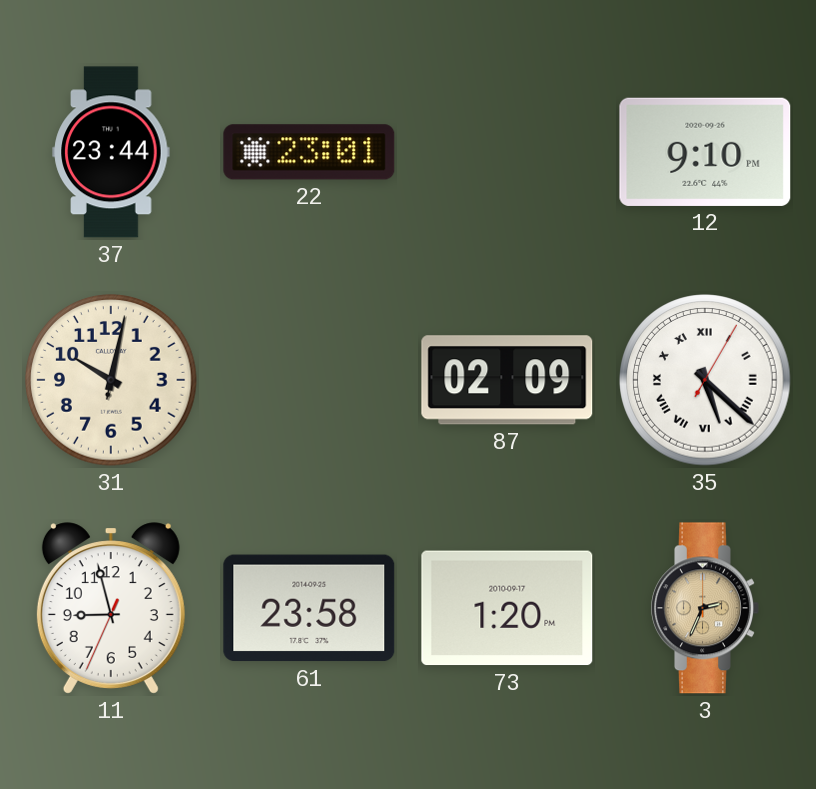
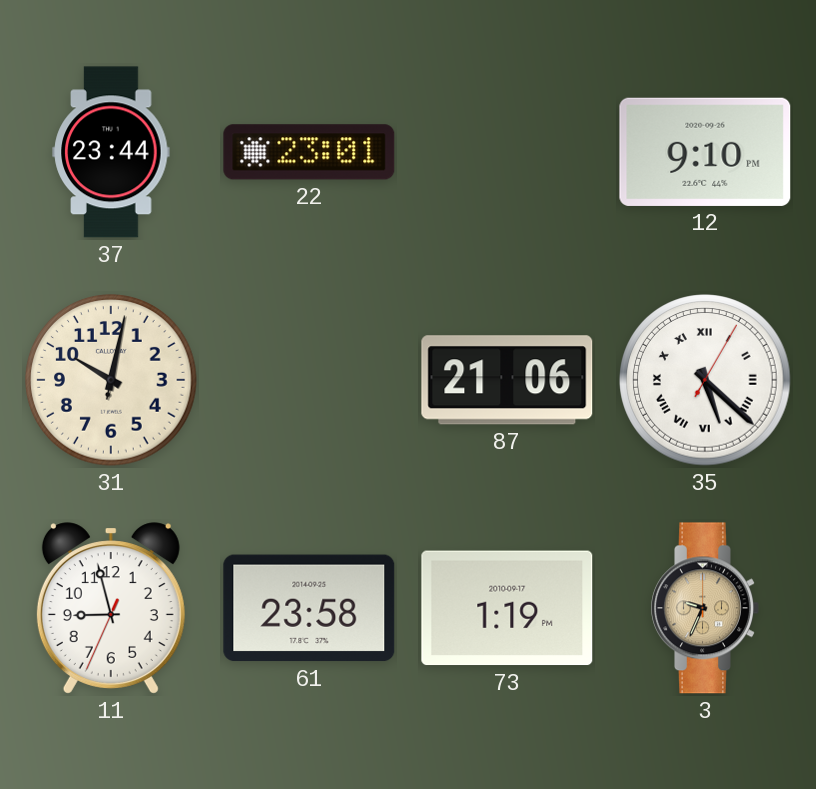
87: 02:09 -> 21:06
73: 1:20 -> 1:19
3: 2:34 -> 9:34
